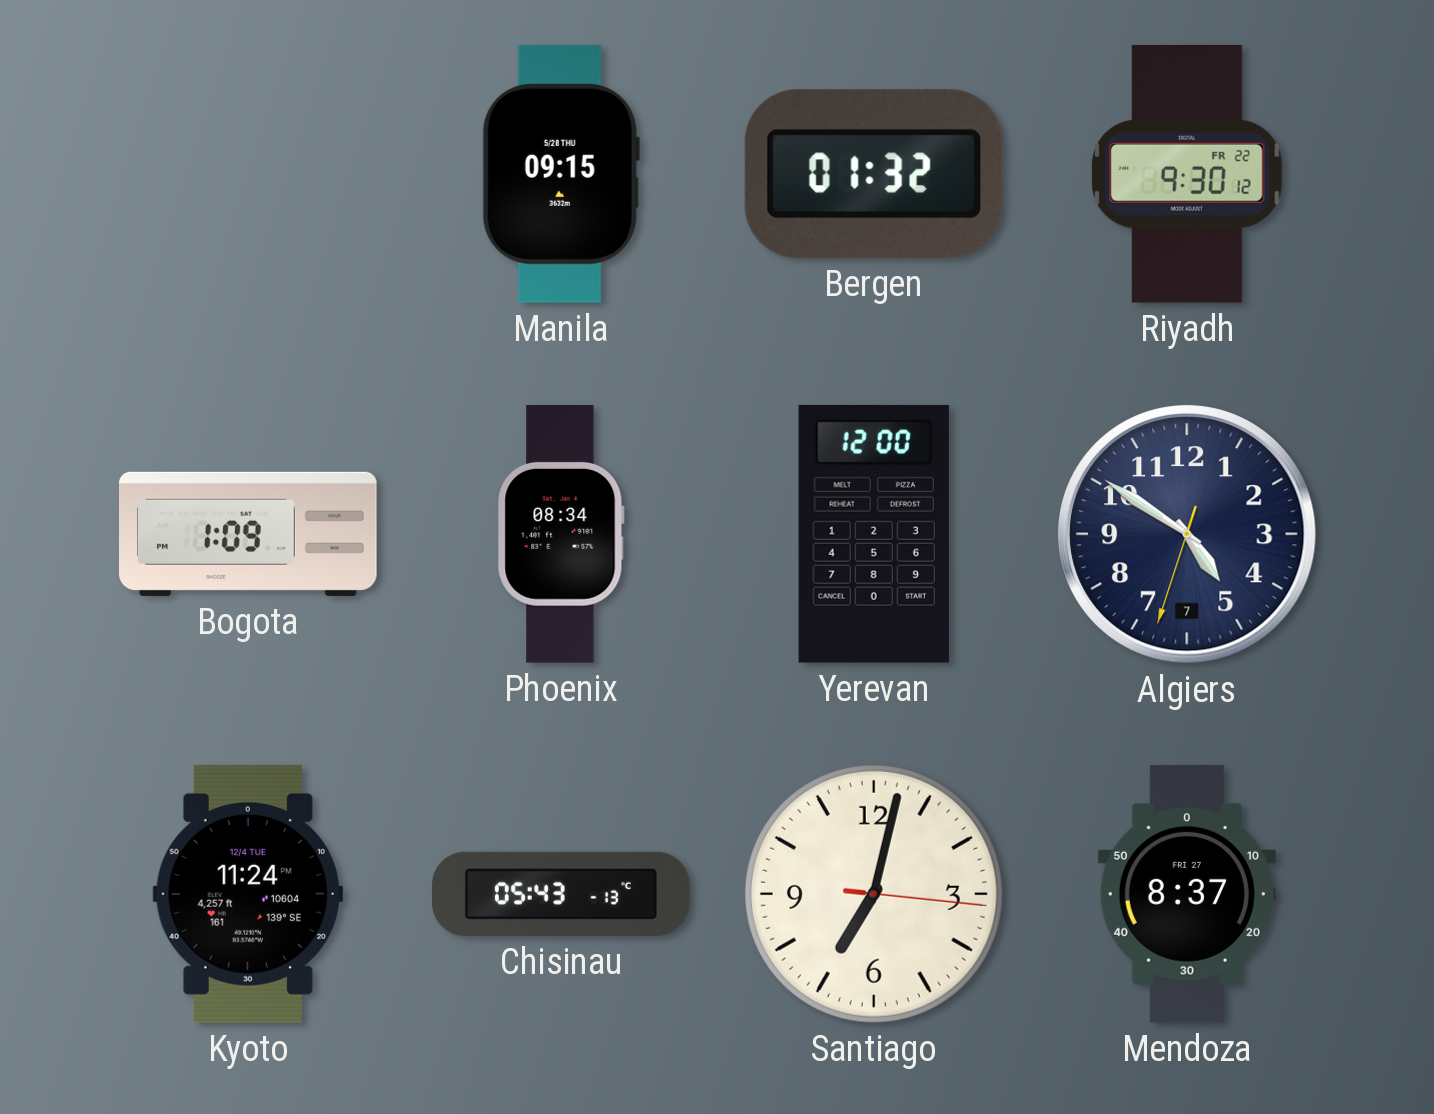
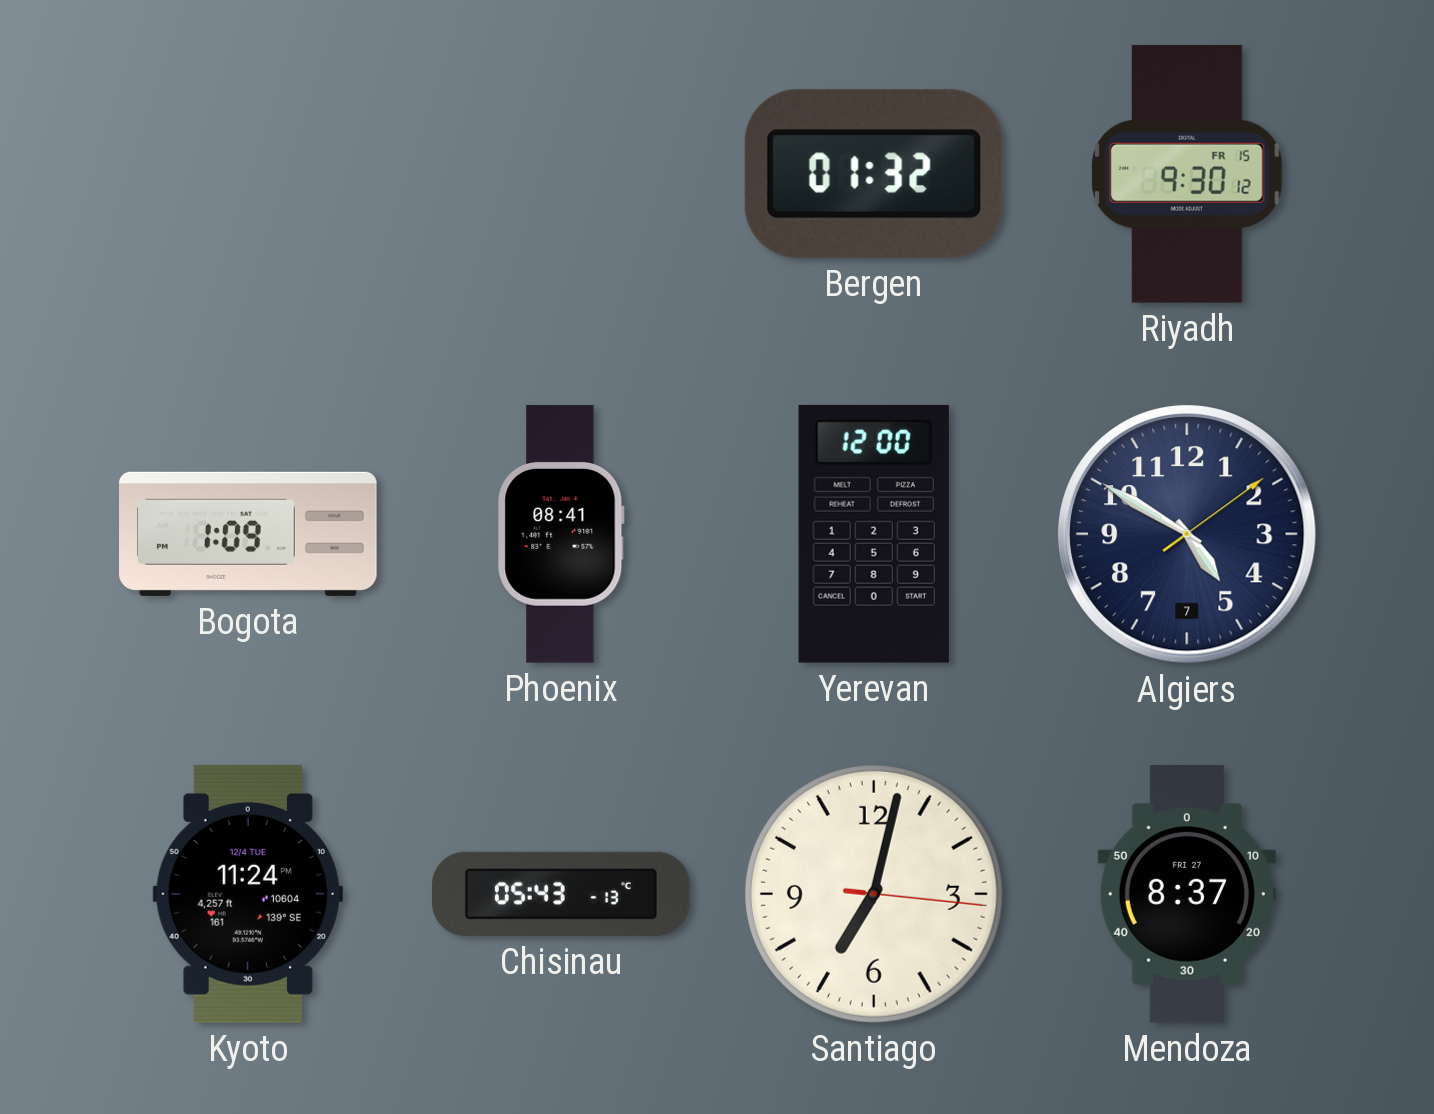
Manila: 09:15 -> none
Riyadh date: FR 22 -> FR 15
Phoenix: 08:34 -> 08:41
Algiers: 4:50:33 -> 4:50:09
